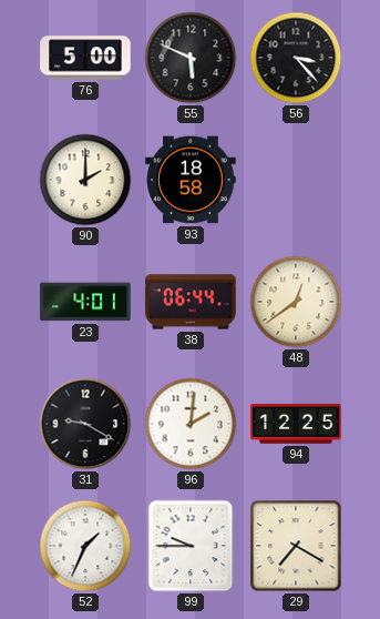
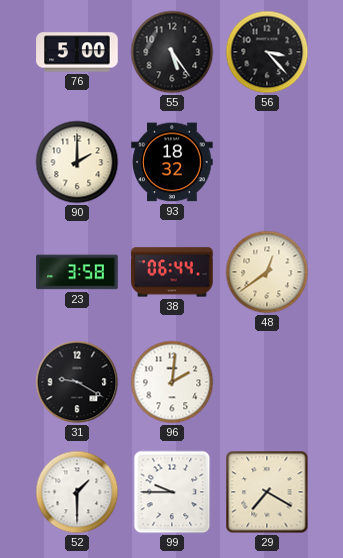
55: 5:49 -> 5:24
93: 18:58 -> 18:32
23: 4:01 -> 3:58
94: 12:25 -> none
52: 1:34 -> 1:30
